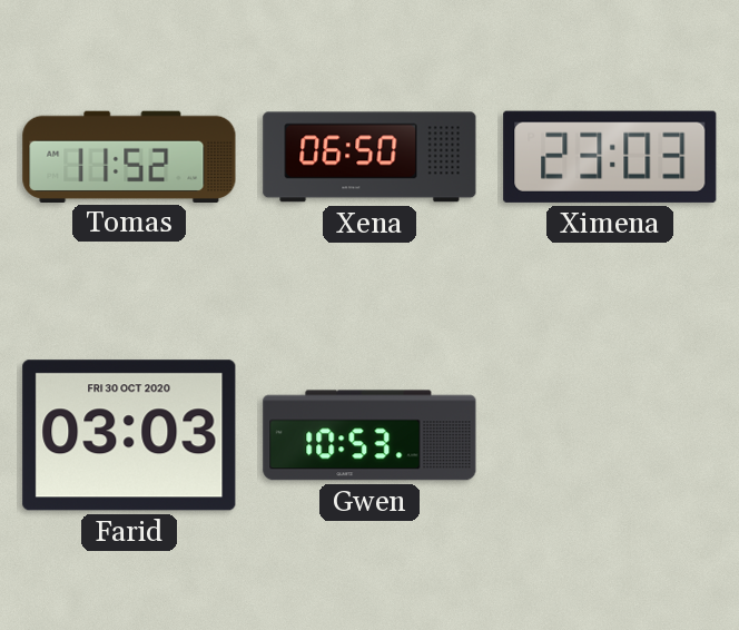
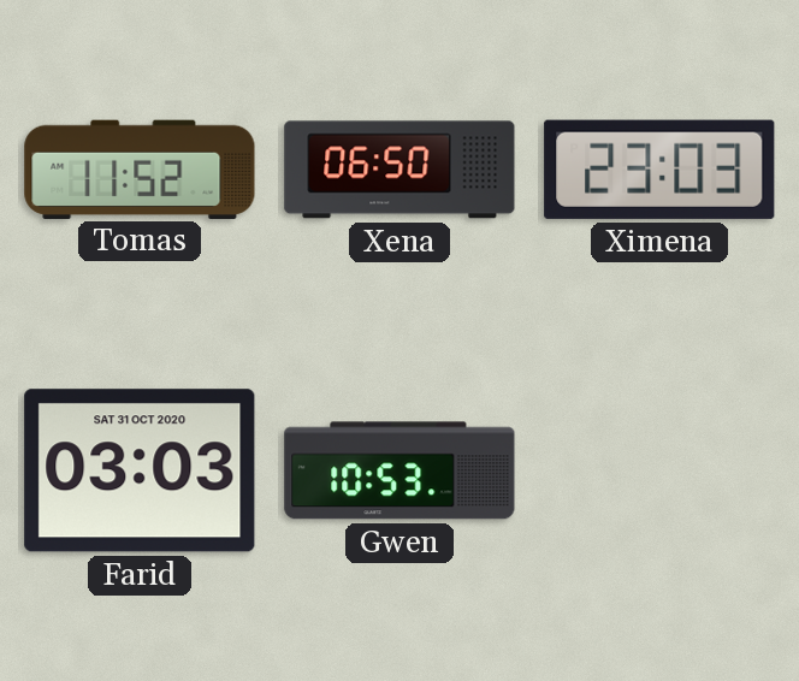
Farid date: FRI 30 OCT 2020 -> SAT 31 OCT 2020
